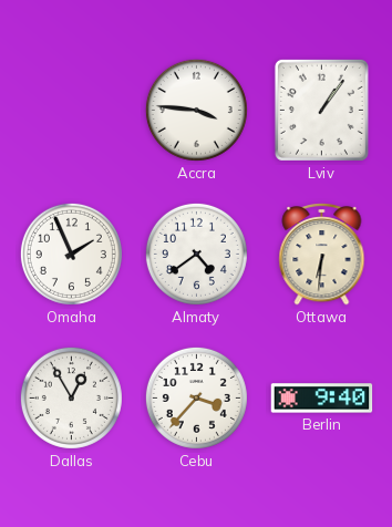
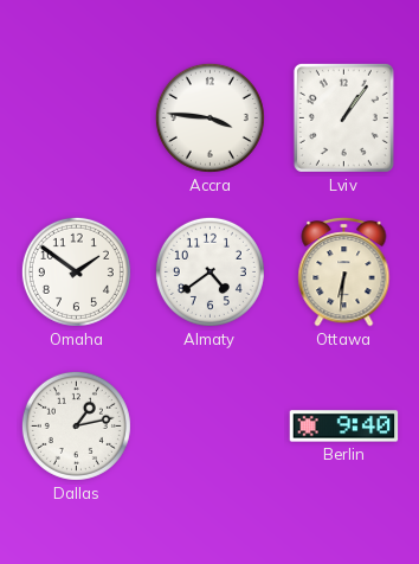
Omaha: 1:56 -> 1:51
Dallas: 12:55 -> 1:13
Cebu: 3:37 -> none
